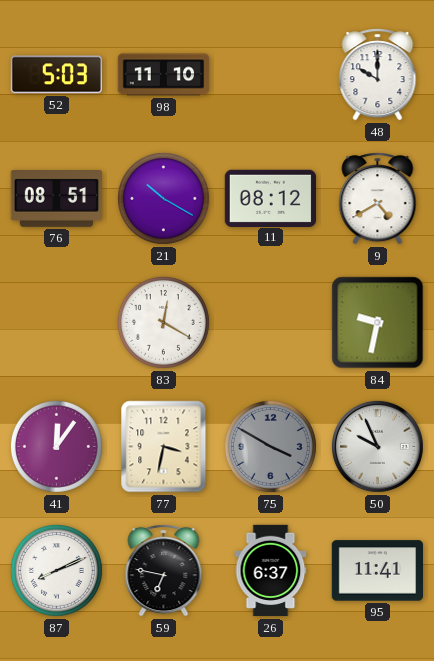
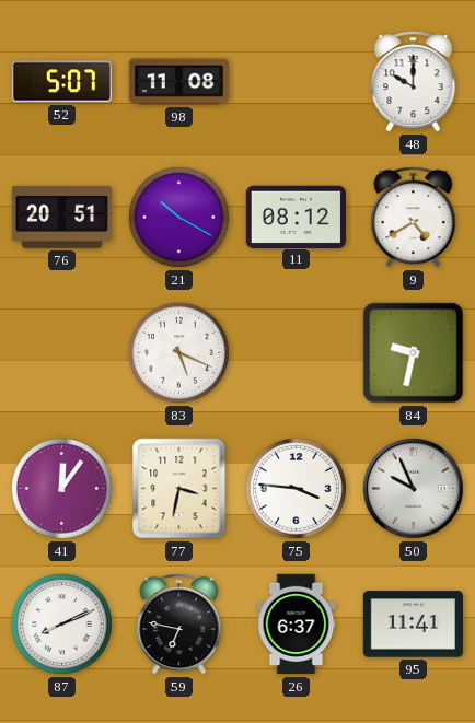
52: 5:03 -> 5:07
98: 11:10 -> 11:08
76: 08:51 -> 20:51
83: 12:20 -> 5:19
75: 3:50 -> 3:46
75 dial: grey -> white
